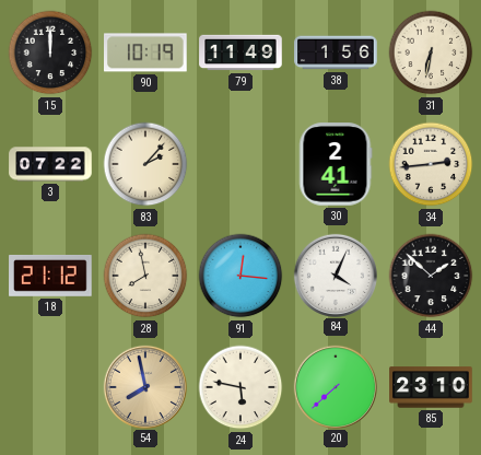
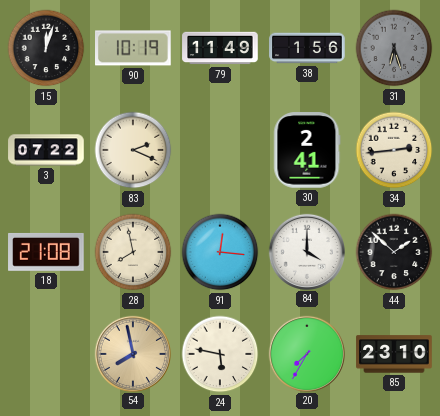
15: 12:00 -> 12:03
31: 6:32 -> 6:27
31 dial: cream -> grey
83: 2:07 -> 2:19
18: 21:12 -> 21:08
84: 4:04 -> 4:00
20: 7:38 -> 7:35
